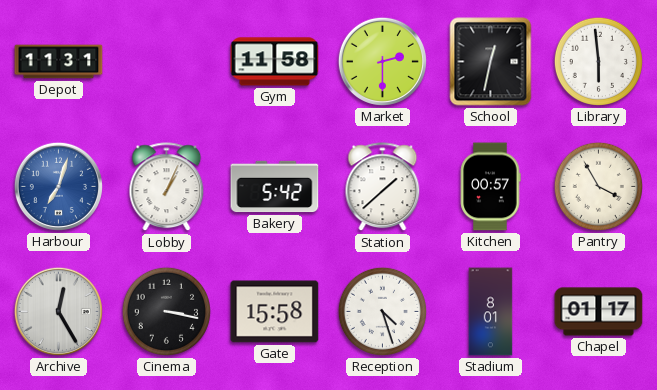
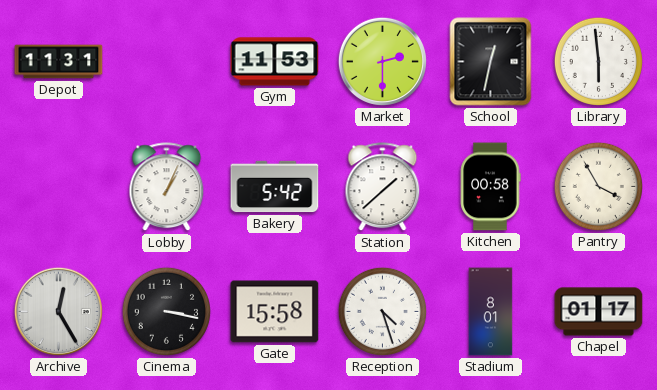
Gym: 11:58 -> 11:53
Harbour: 7:03 -> none
Kitchen: 00:57 -> 00:58
